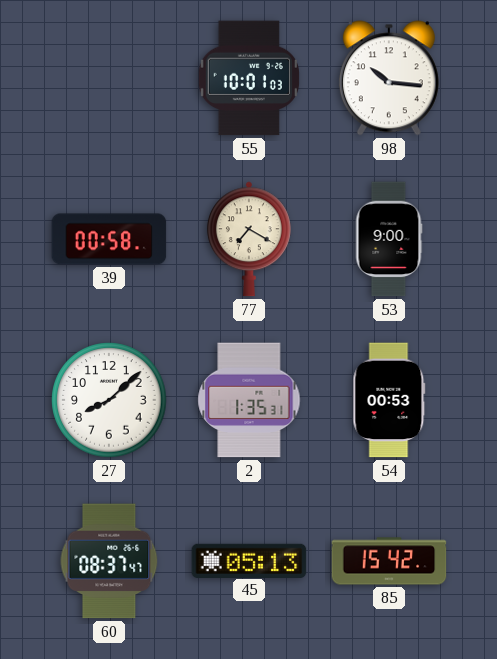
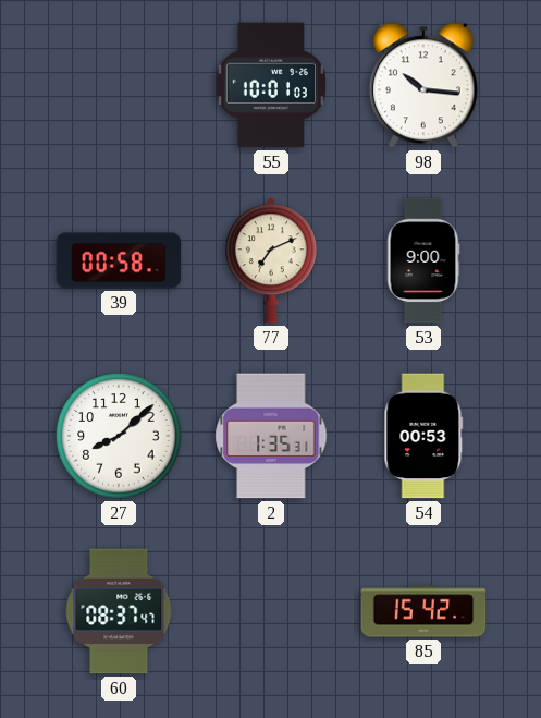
77: 7:20 -> 7:11
45: 05:13 -> none
